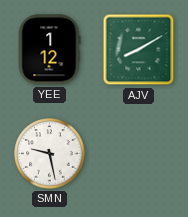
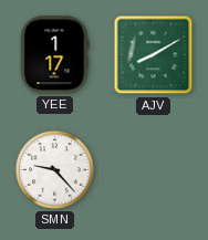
YEE: 1:12 -> 1:17
SMN: 9:28 -> 9:23
